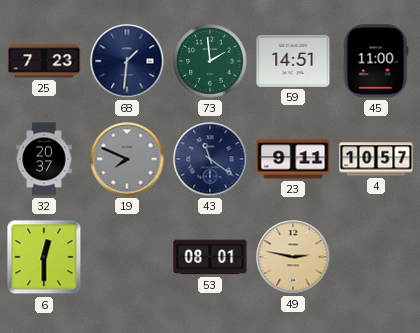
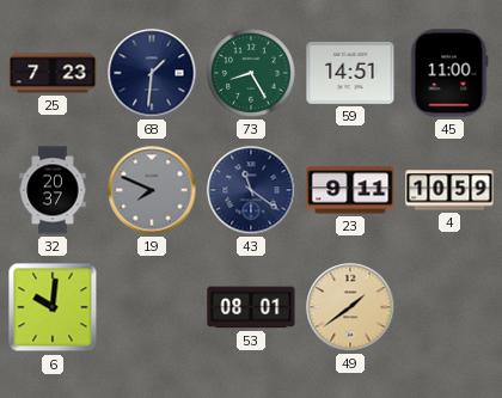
73: 1:59 -> 8:25
4: 10:57 -> 10:59
6: 12:30 -> 10:01
49: 2:47 -> 1:39
